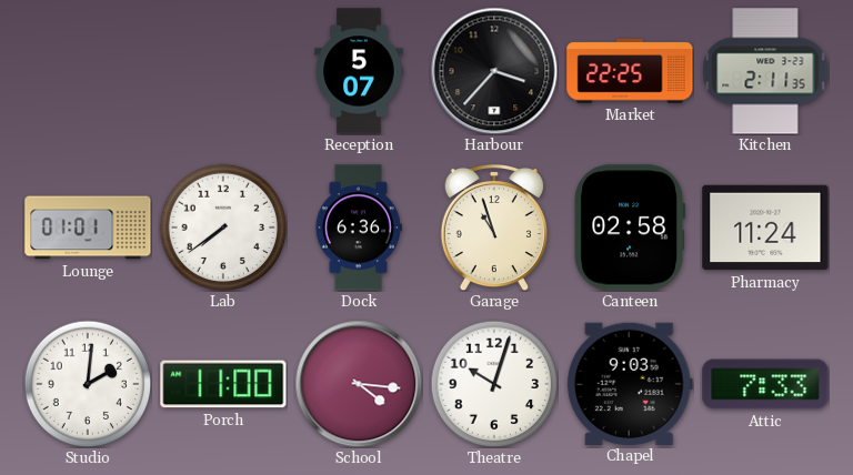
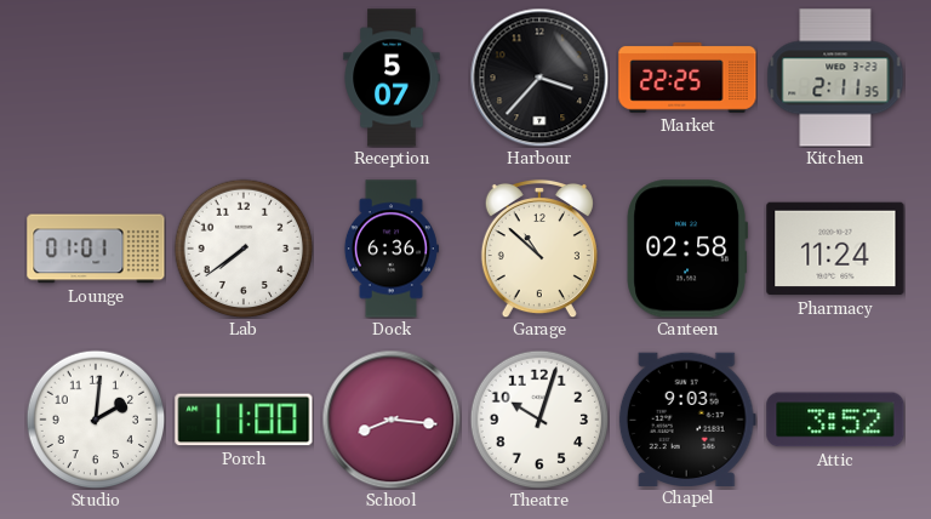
Garage: 10:57 -> 10:52
School: 4:16 -> 8:16
Attic: 7:33 -> 3:52
